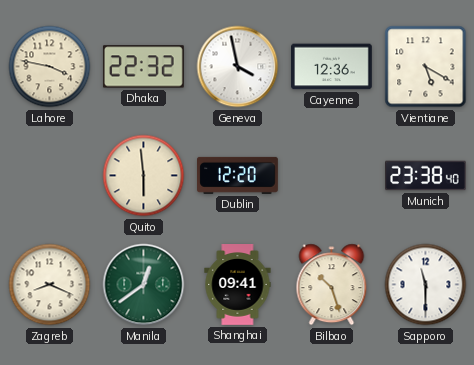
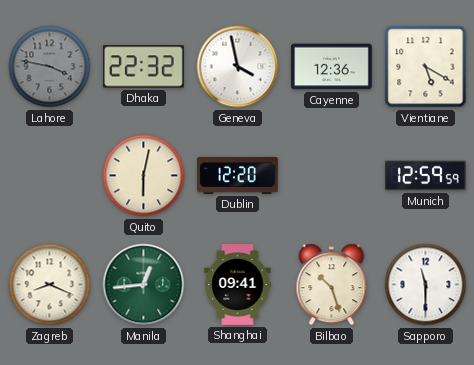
Lahore dial: cream -> grey
Quito: 5:59 -> 6:02
Munich: 23:38 -> 12:59
Manila: 12:39 -> 12:44
